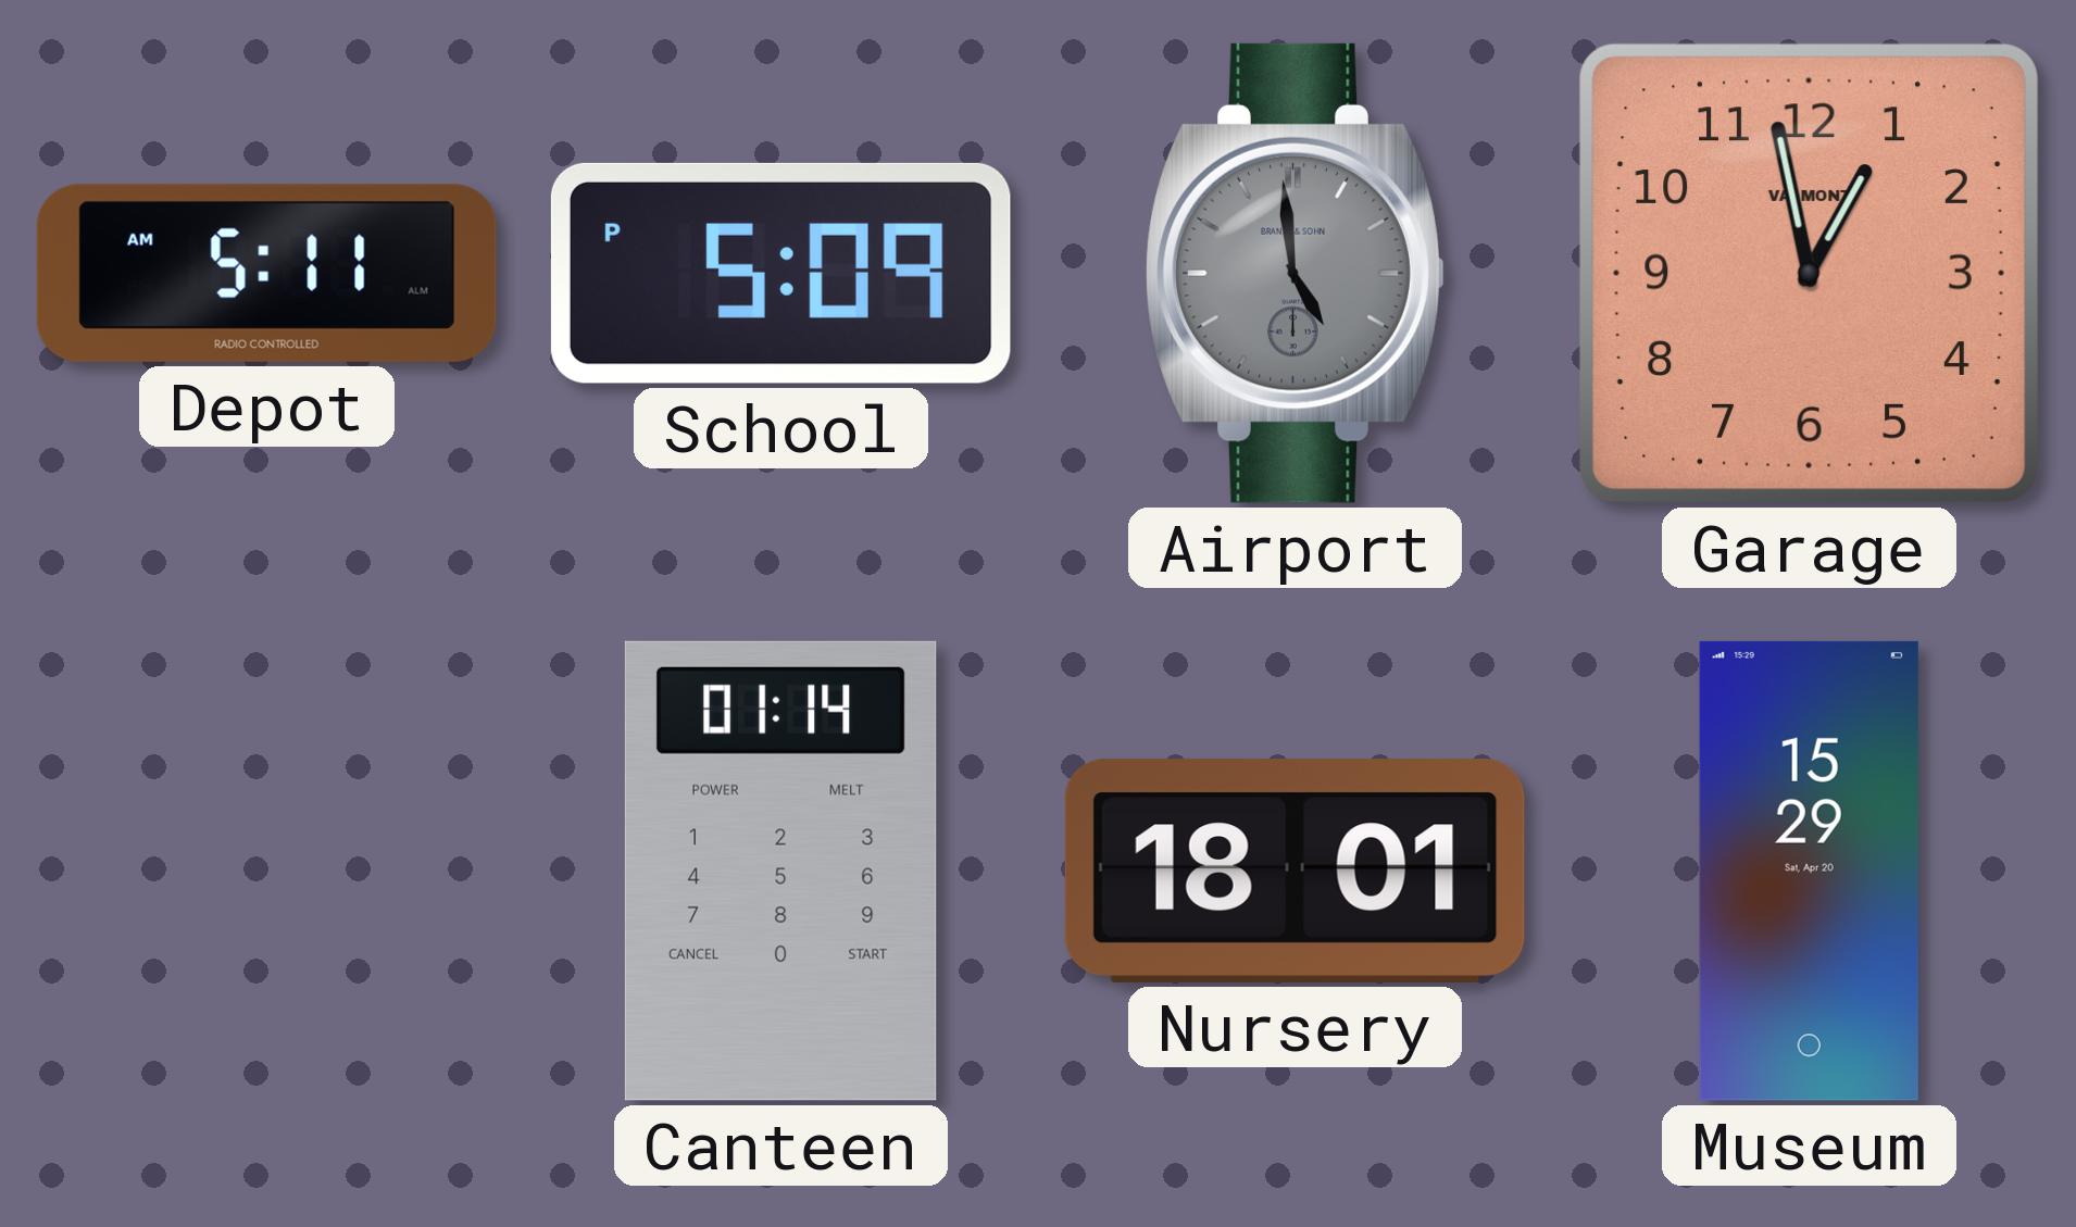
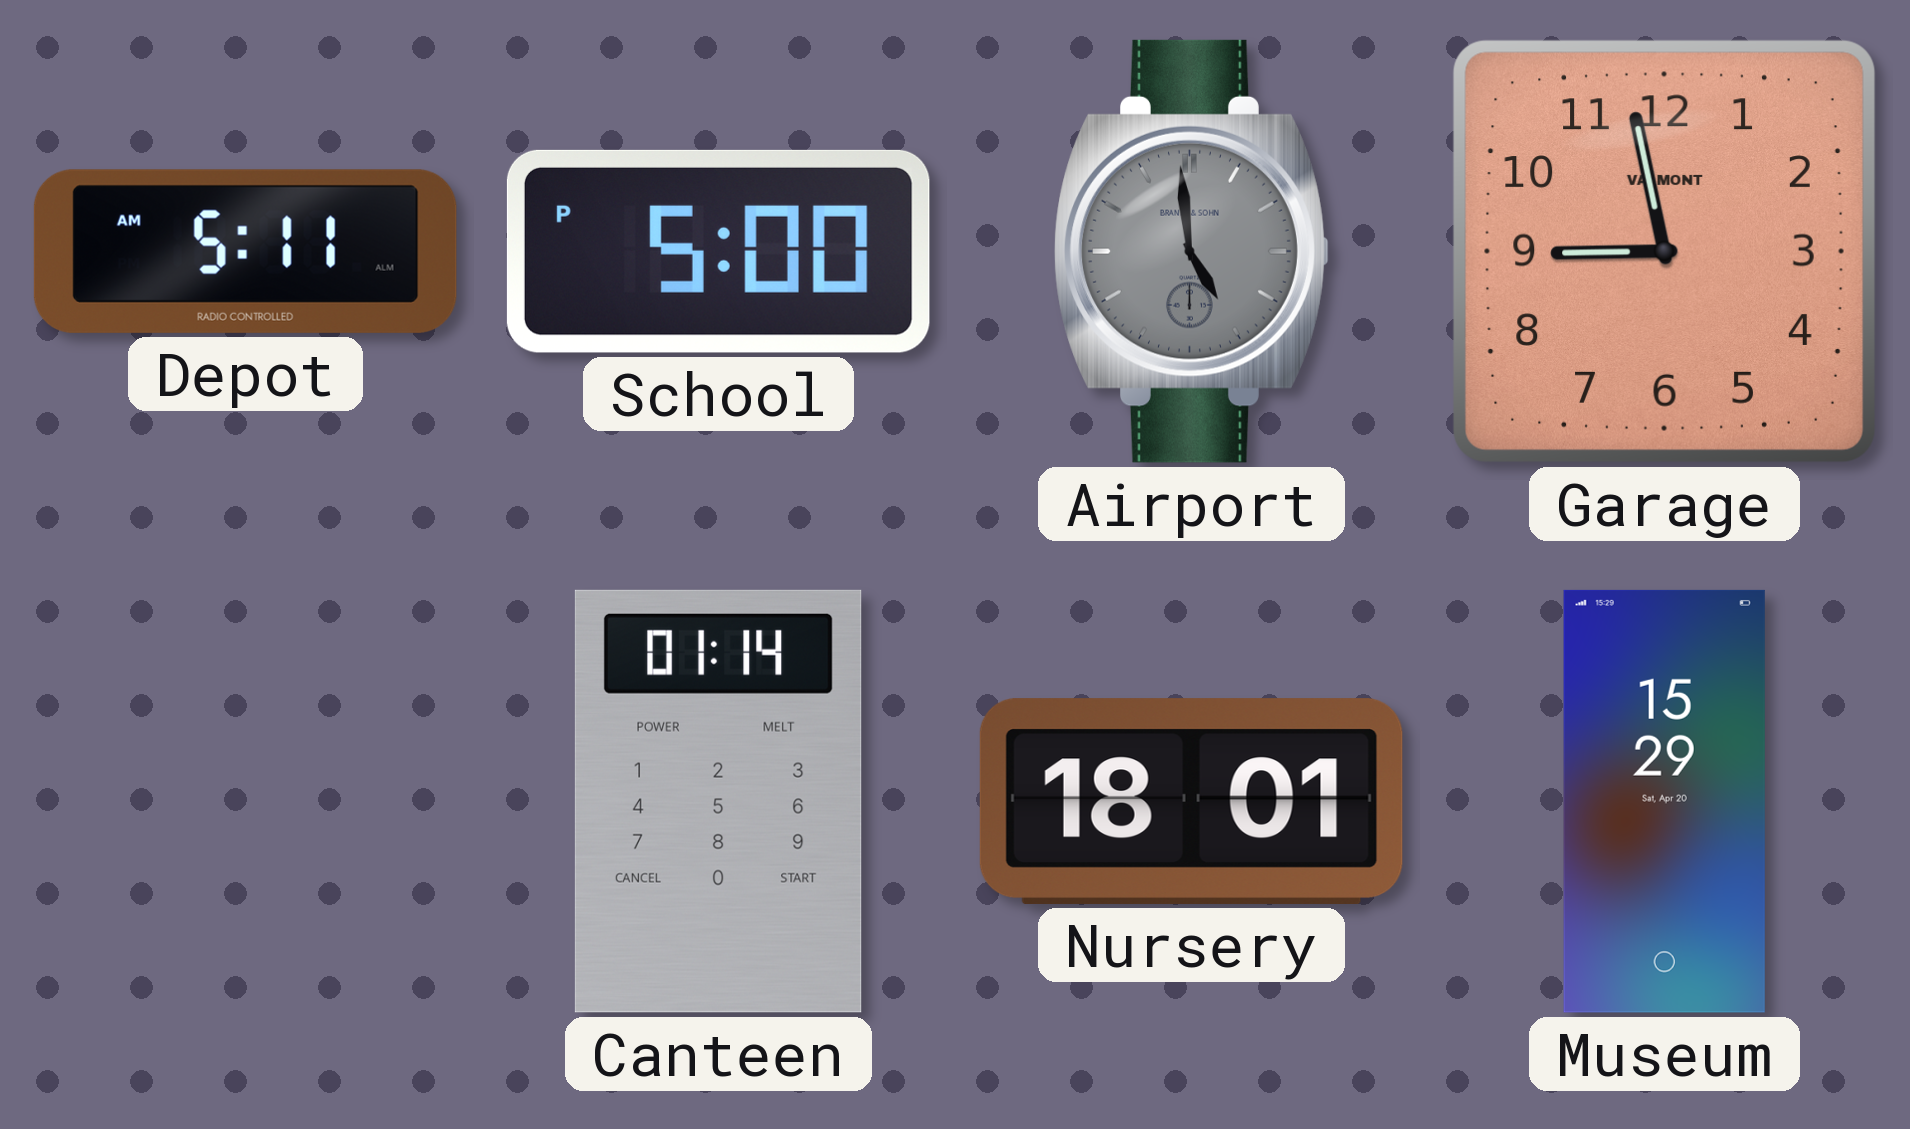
School: 5:09 -> 5:00
Garage: 12:58 -> 8:58
